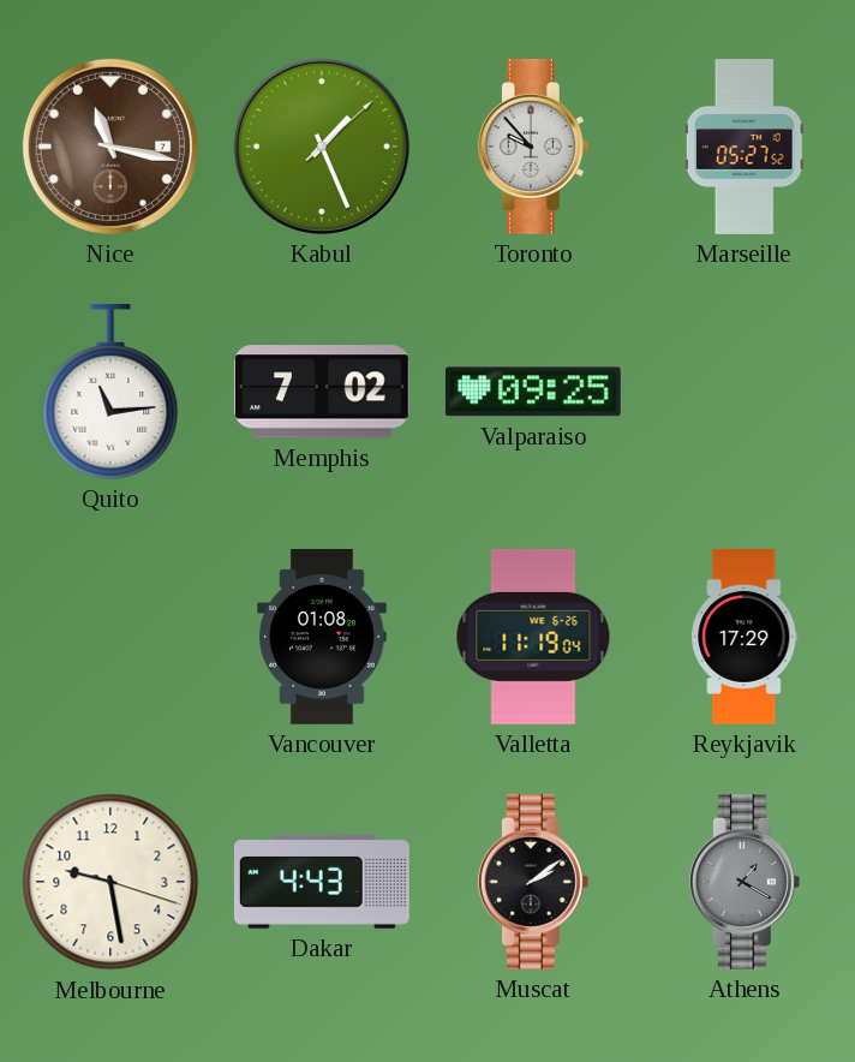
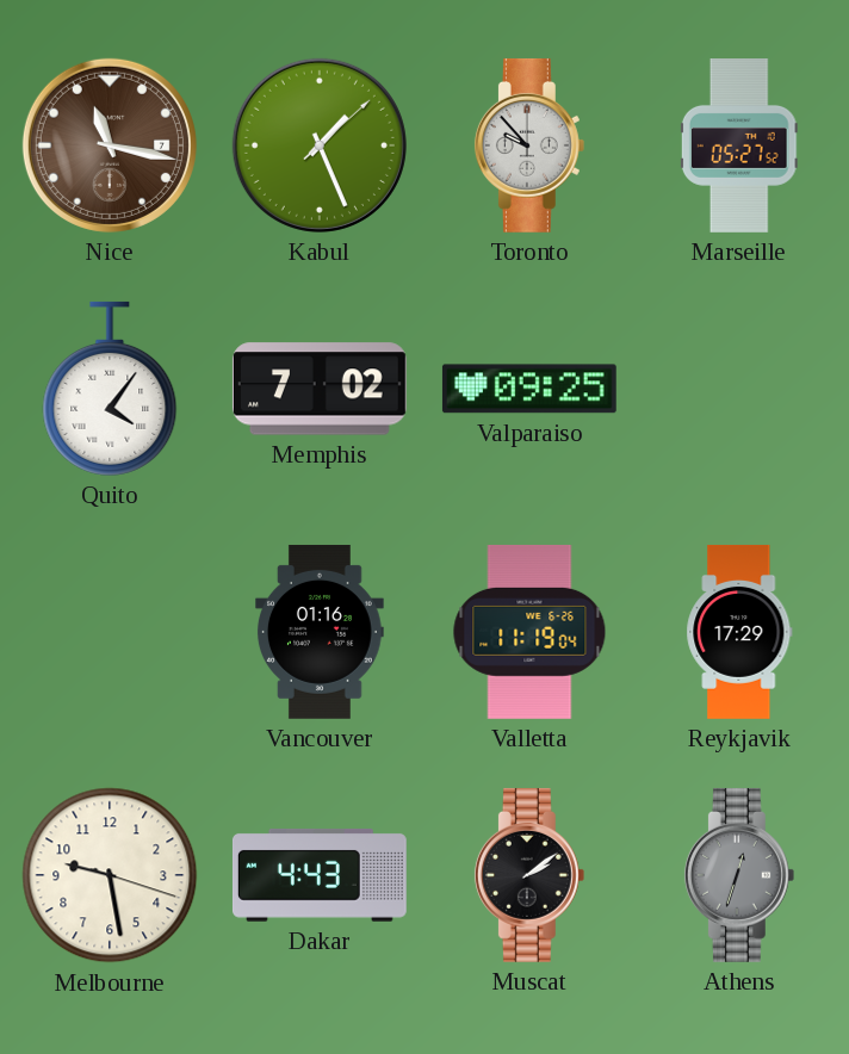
Quito: 11:14 -> 4:06
Vancouver: 01:08 -> 01:16
Athens: 1:20 -> 12:33
